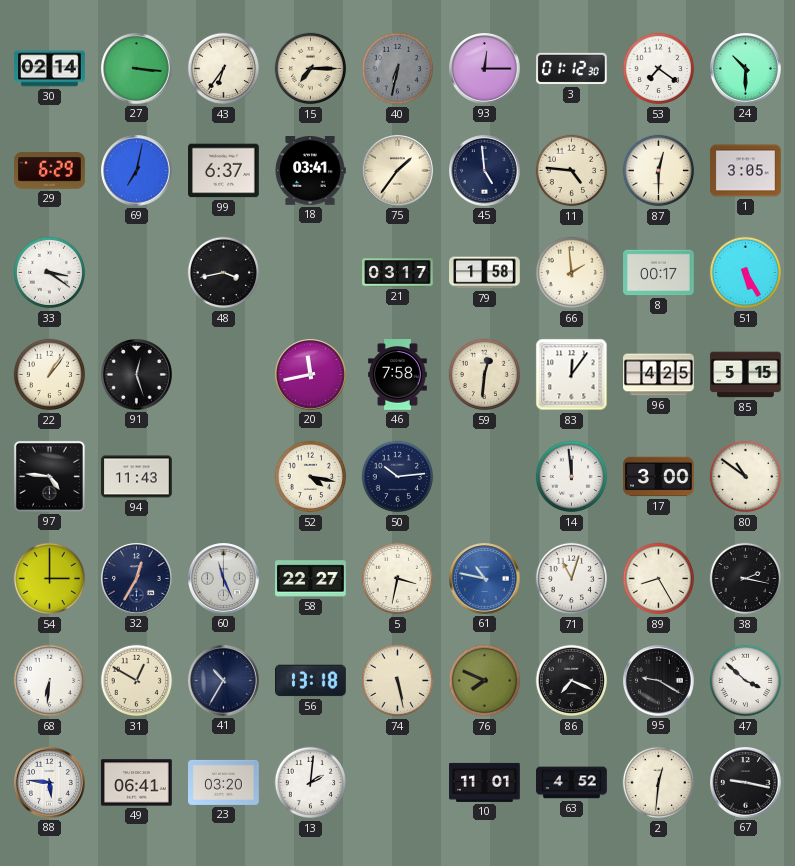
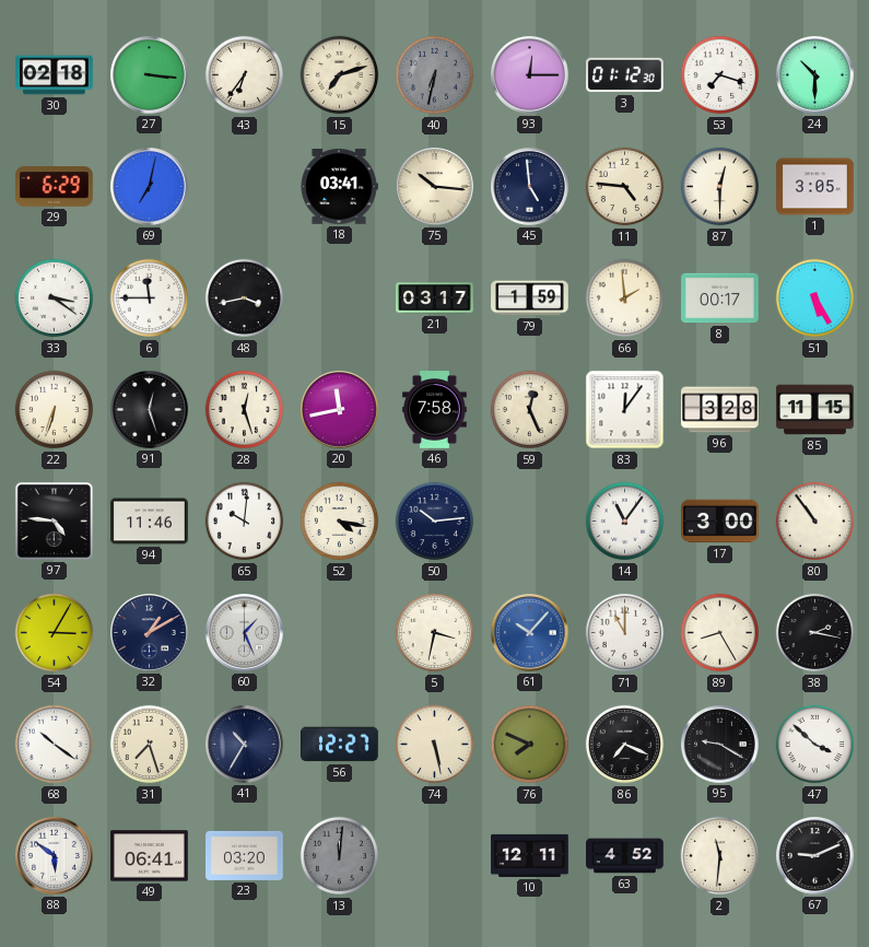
30: 02:14 -> 02:18
15: 7:15 -> 7:12
53: 7:21 -> 7:18
99: 6:37 -> none
75: 1:36 -> 10:16
6: none -> 11:45
79: 1:58 -> 1:59
22: 1:06 -> 6:33
28: none -> 12:27
59: 12:31 -> 12:26
96: 4:25 -> 3:28
85: 5:15 -> 11:15
94: 11:43 -> 11:46
65: none -> 10:01
14: 11:59 -> 11:06
80: 10:51 -> 10:54
54: 3:00 -> 3:05
32: 12:35 -> 1:10
60: 11:26 -> 1:26
58: 22:27 -> none
61: 10:47 -> 10:07
71: 11:03 -> 11:00
68: 6:31 -> 10:21
31: 12:50 -> 7:27
56: 13:18 -> 12:27
88: 5:46 -> 5:51
13: 2:01 -> 12:01
13 dial: white -> grey
10: 11:01 -> 12:11
2: 12:31 -> 11:31
67: 9:17 -> 9:11
